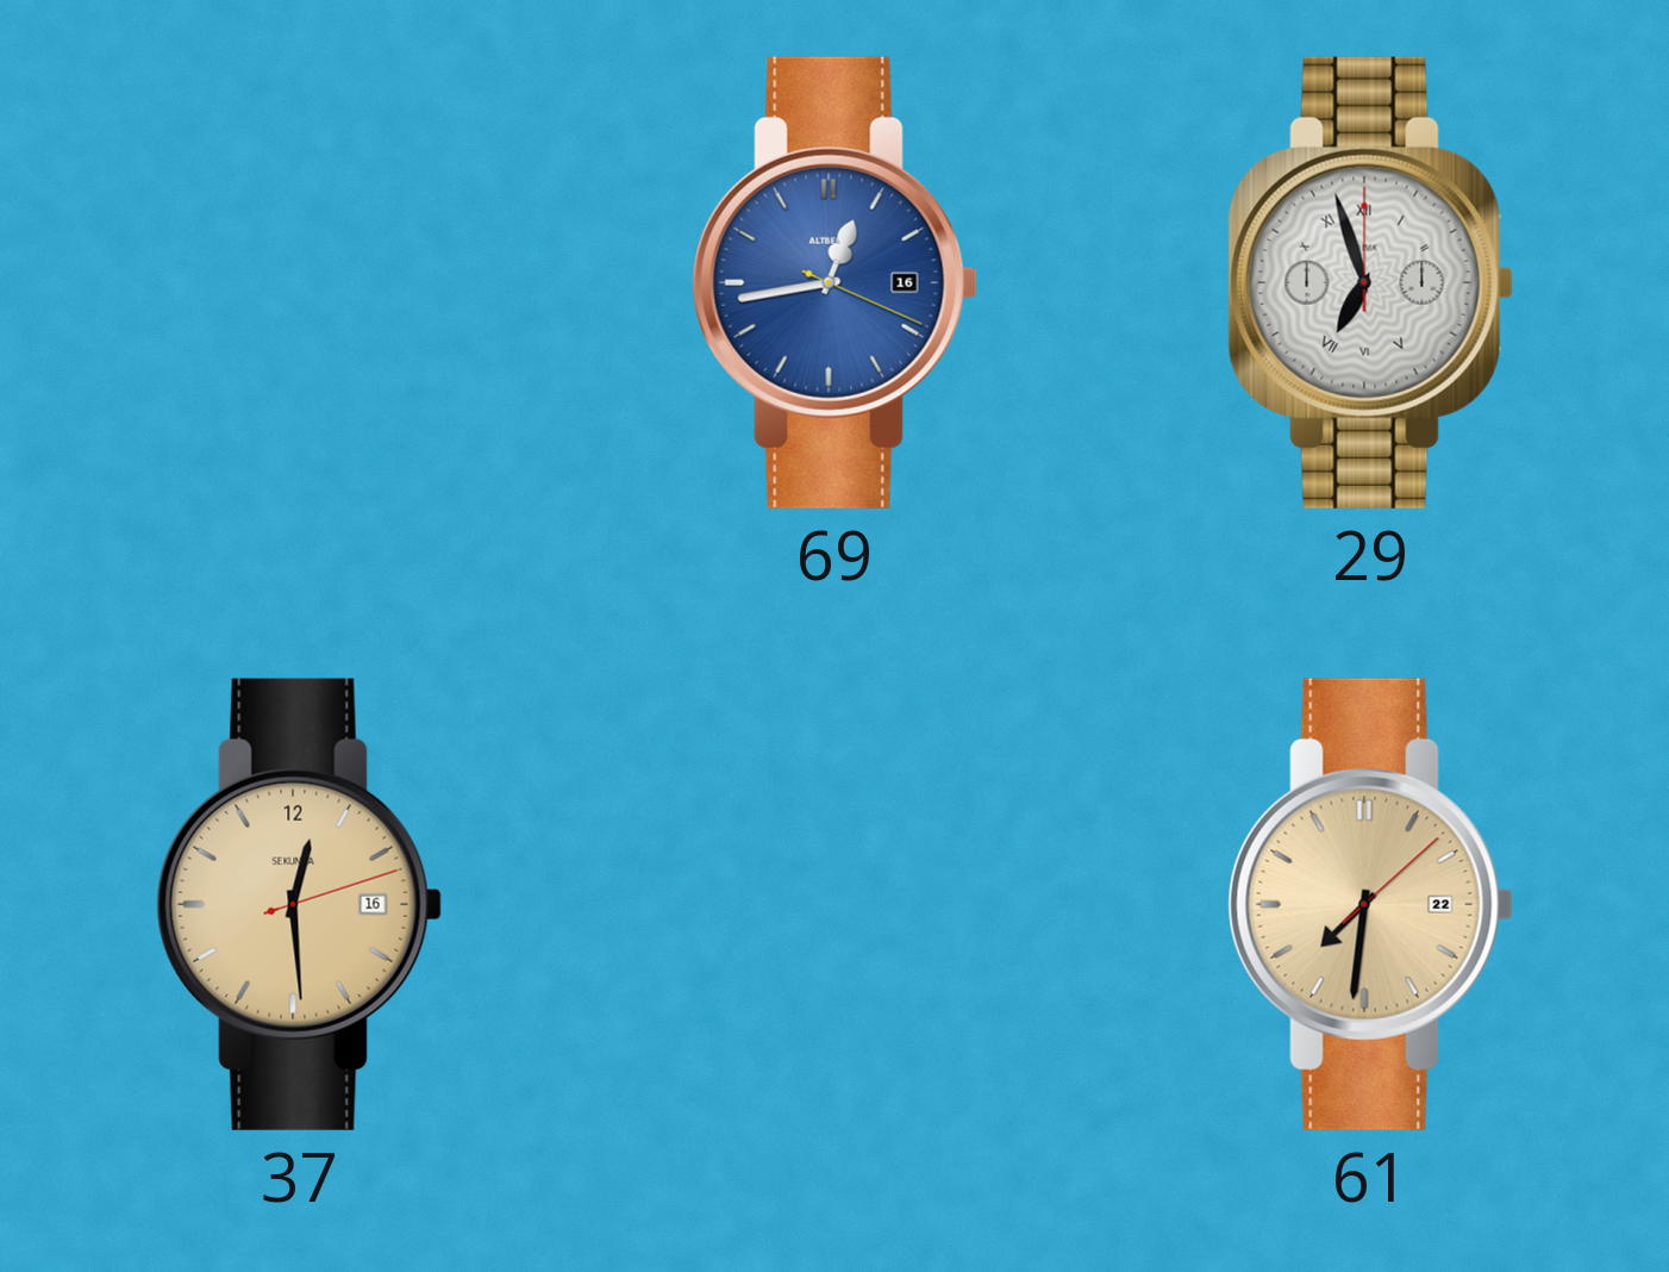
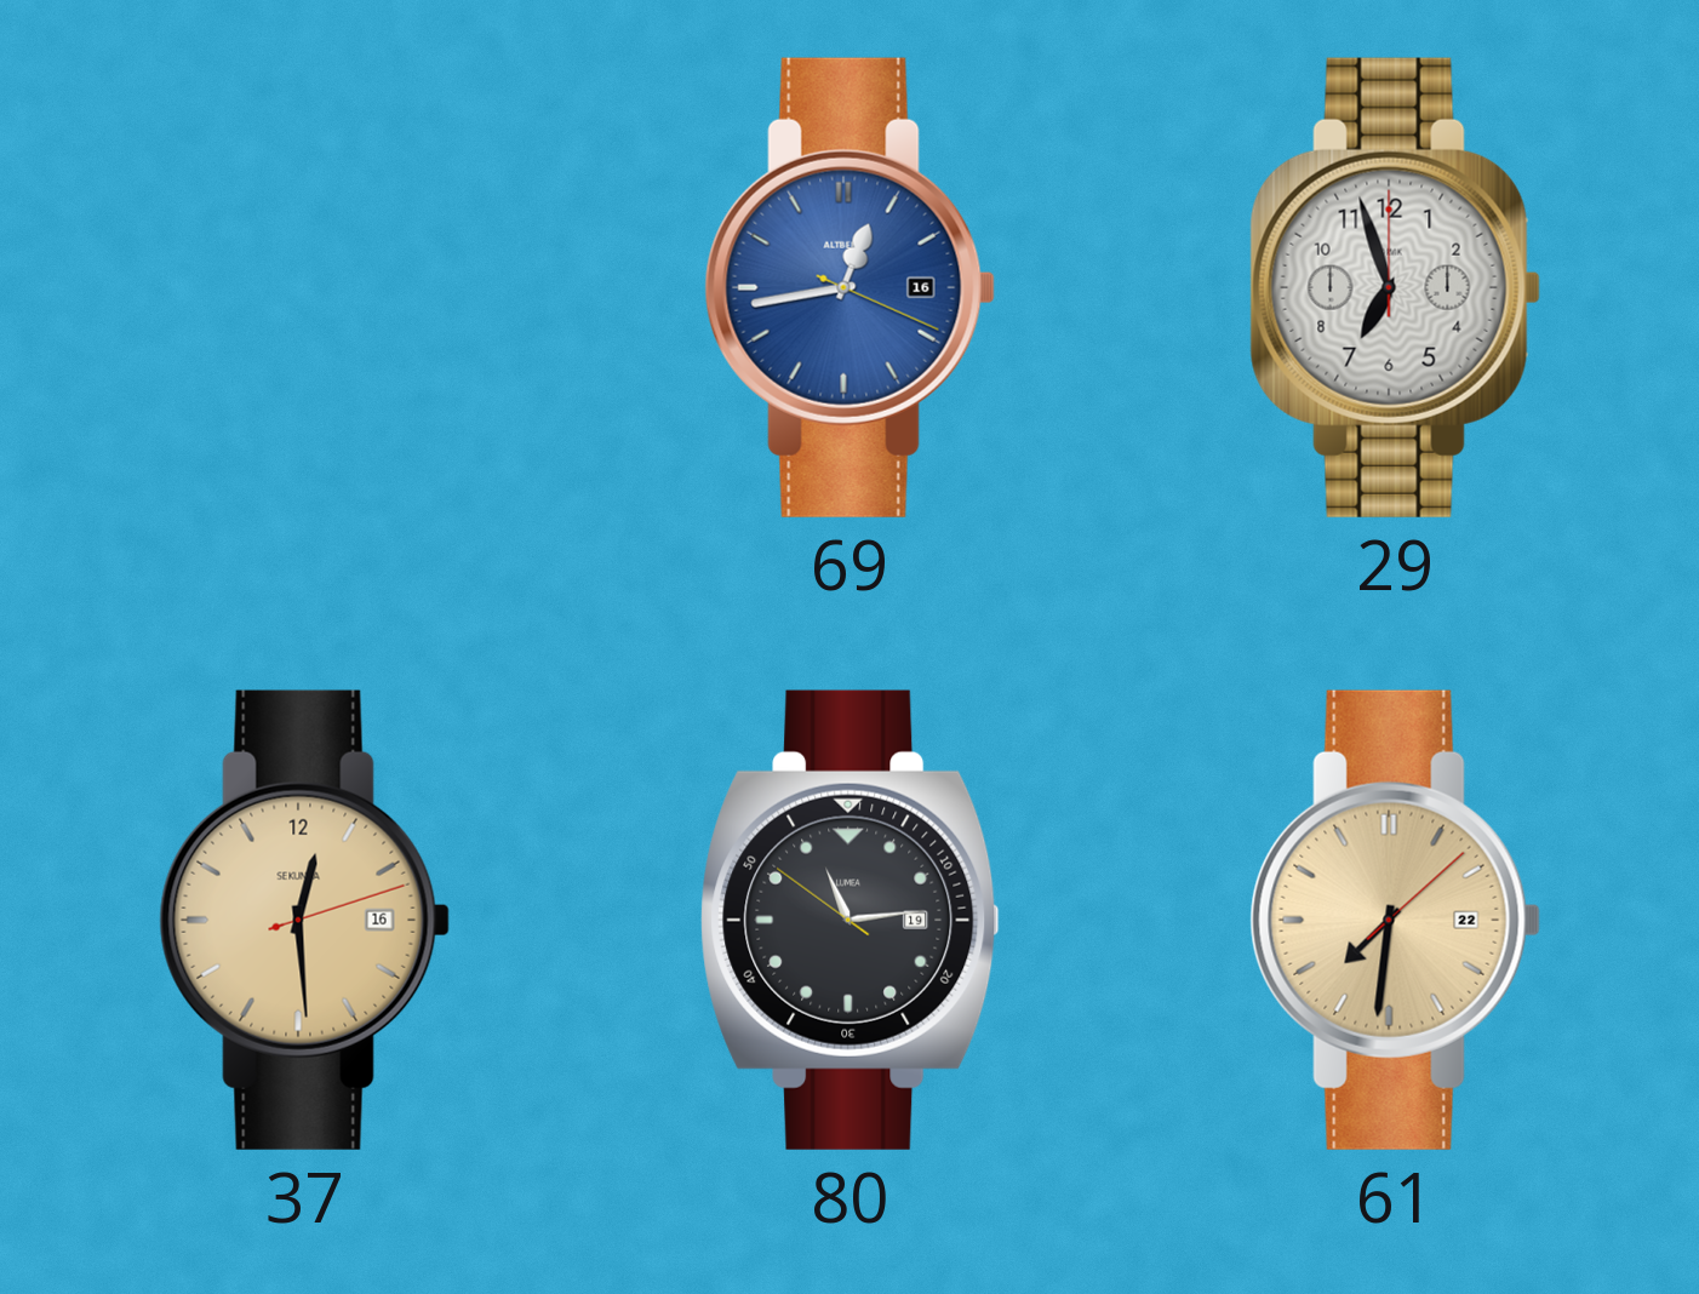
29 numerals: Roman -> Arabic
80: none -> 11:13
